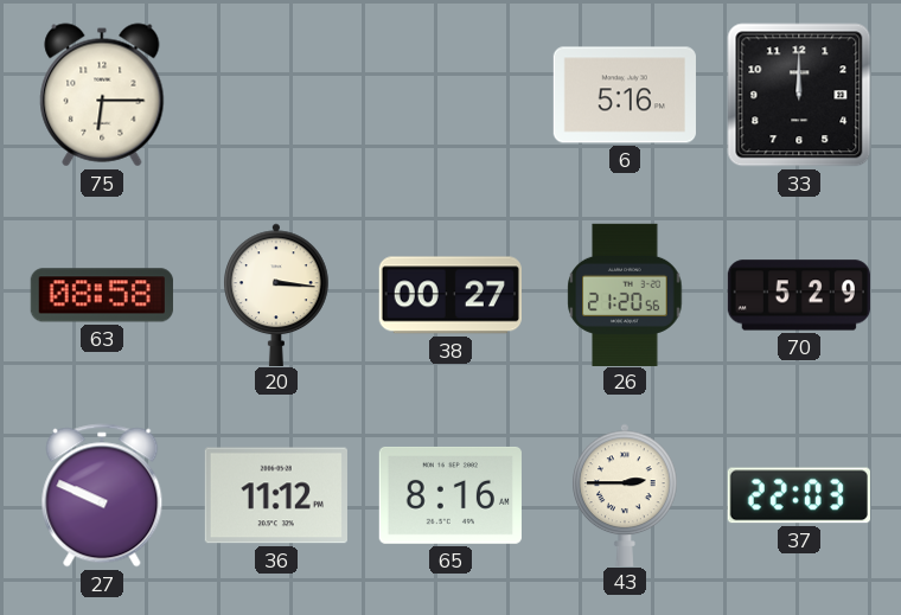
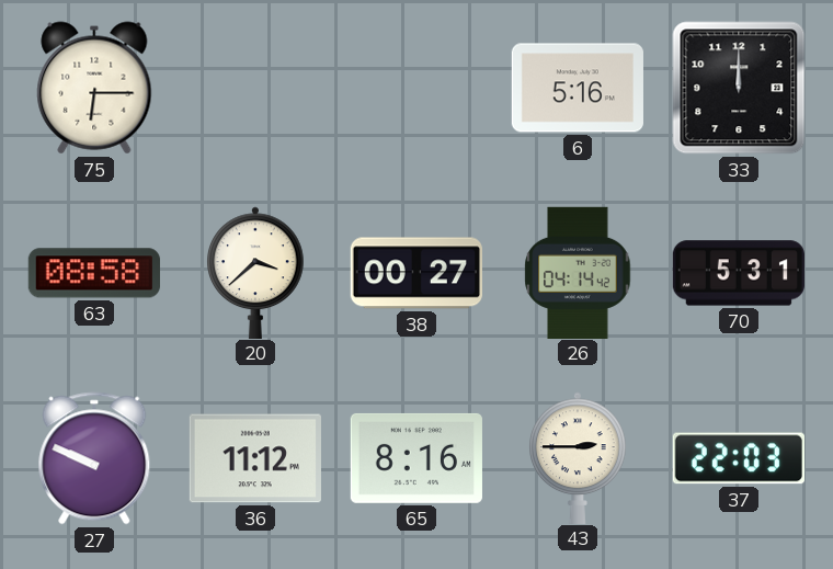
20: 3:16 -> 3:38
26: 21:20 -> 04:14
70: 5:29 -> 5:31
